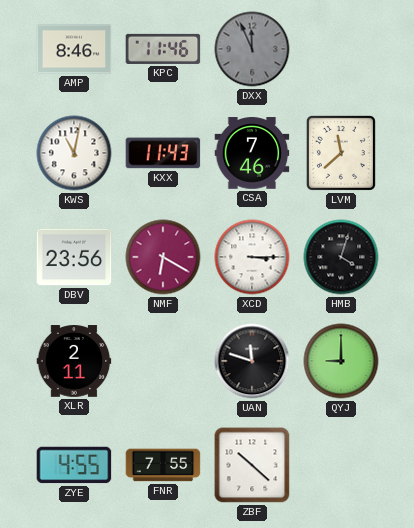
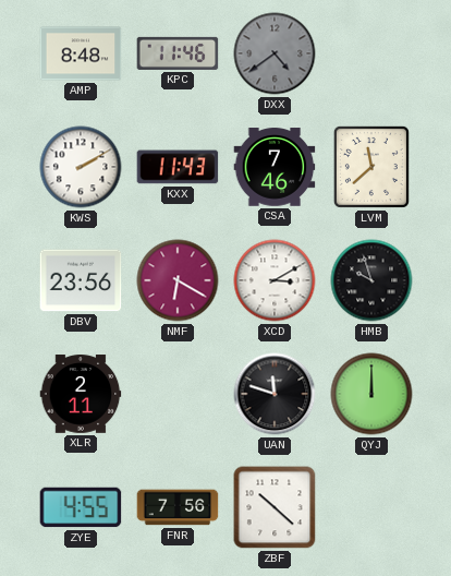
AMP: 8:46 -> 8:48
DXX: 11:56 -> 4:39
KWS: 11:02 -> 2:10
XCD: 3:15 -> 3:10
HMB: 4:03 -> 9:57
QYJ: 9:00 -> 12:00
FNR: 7:55 -> 7:56
